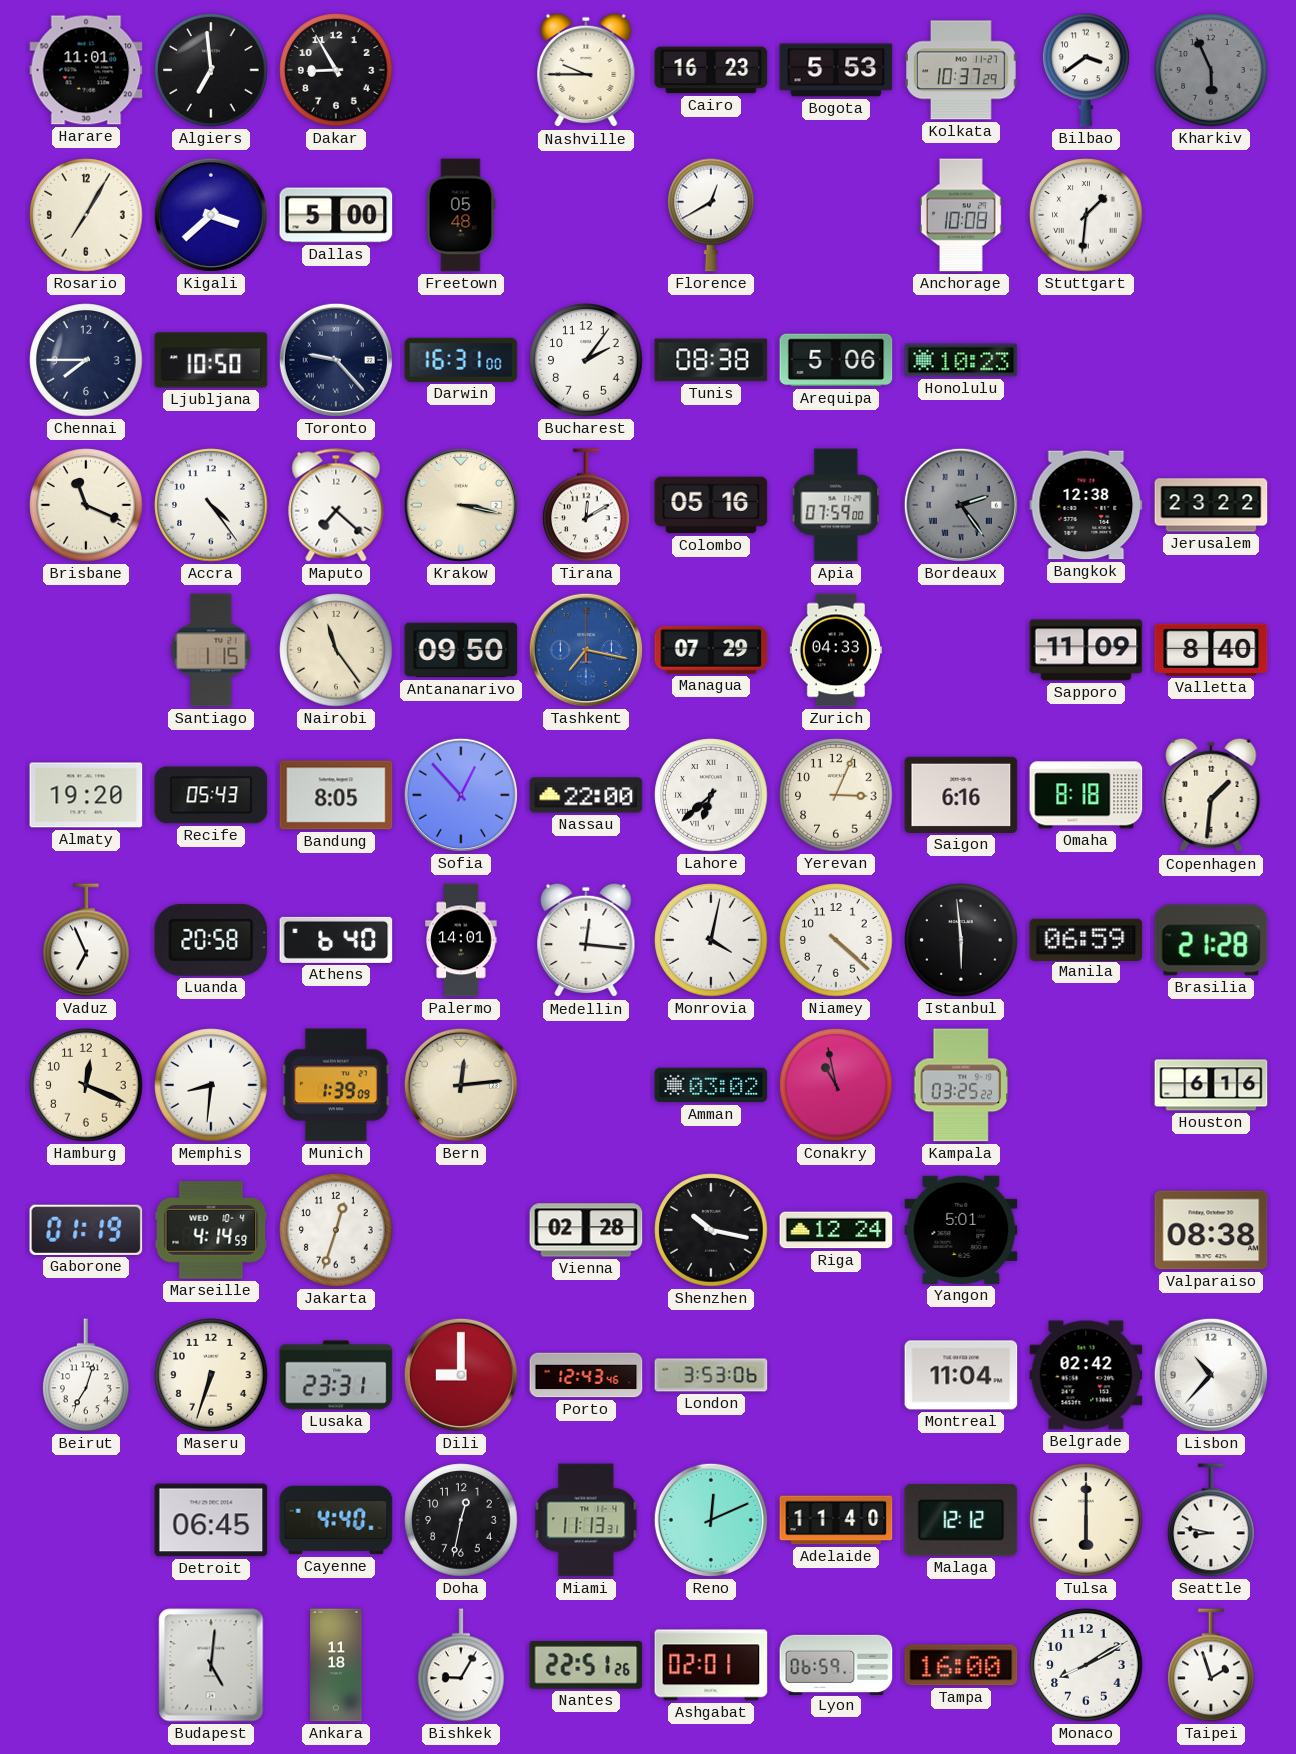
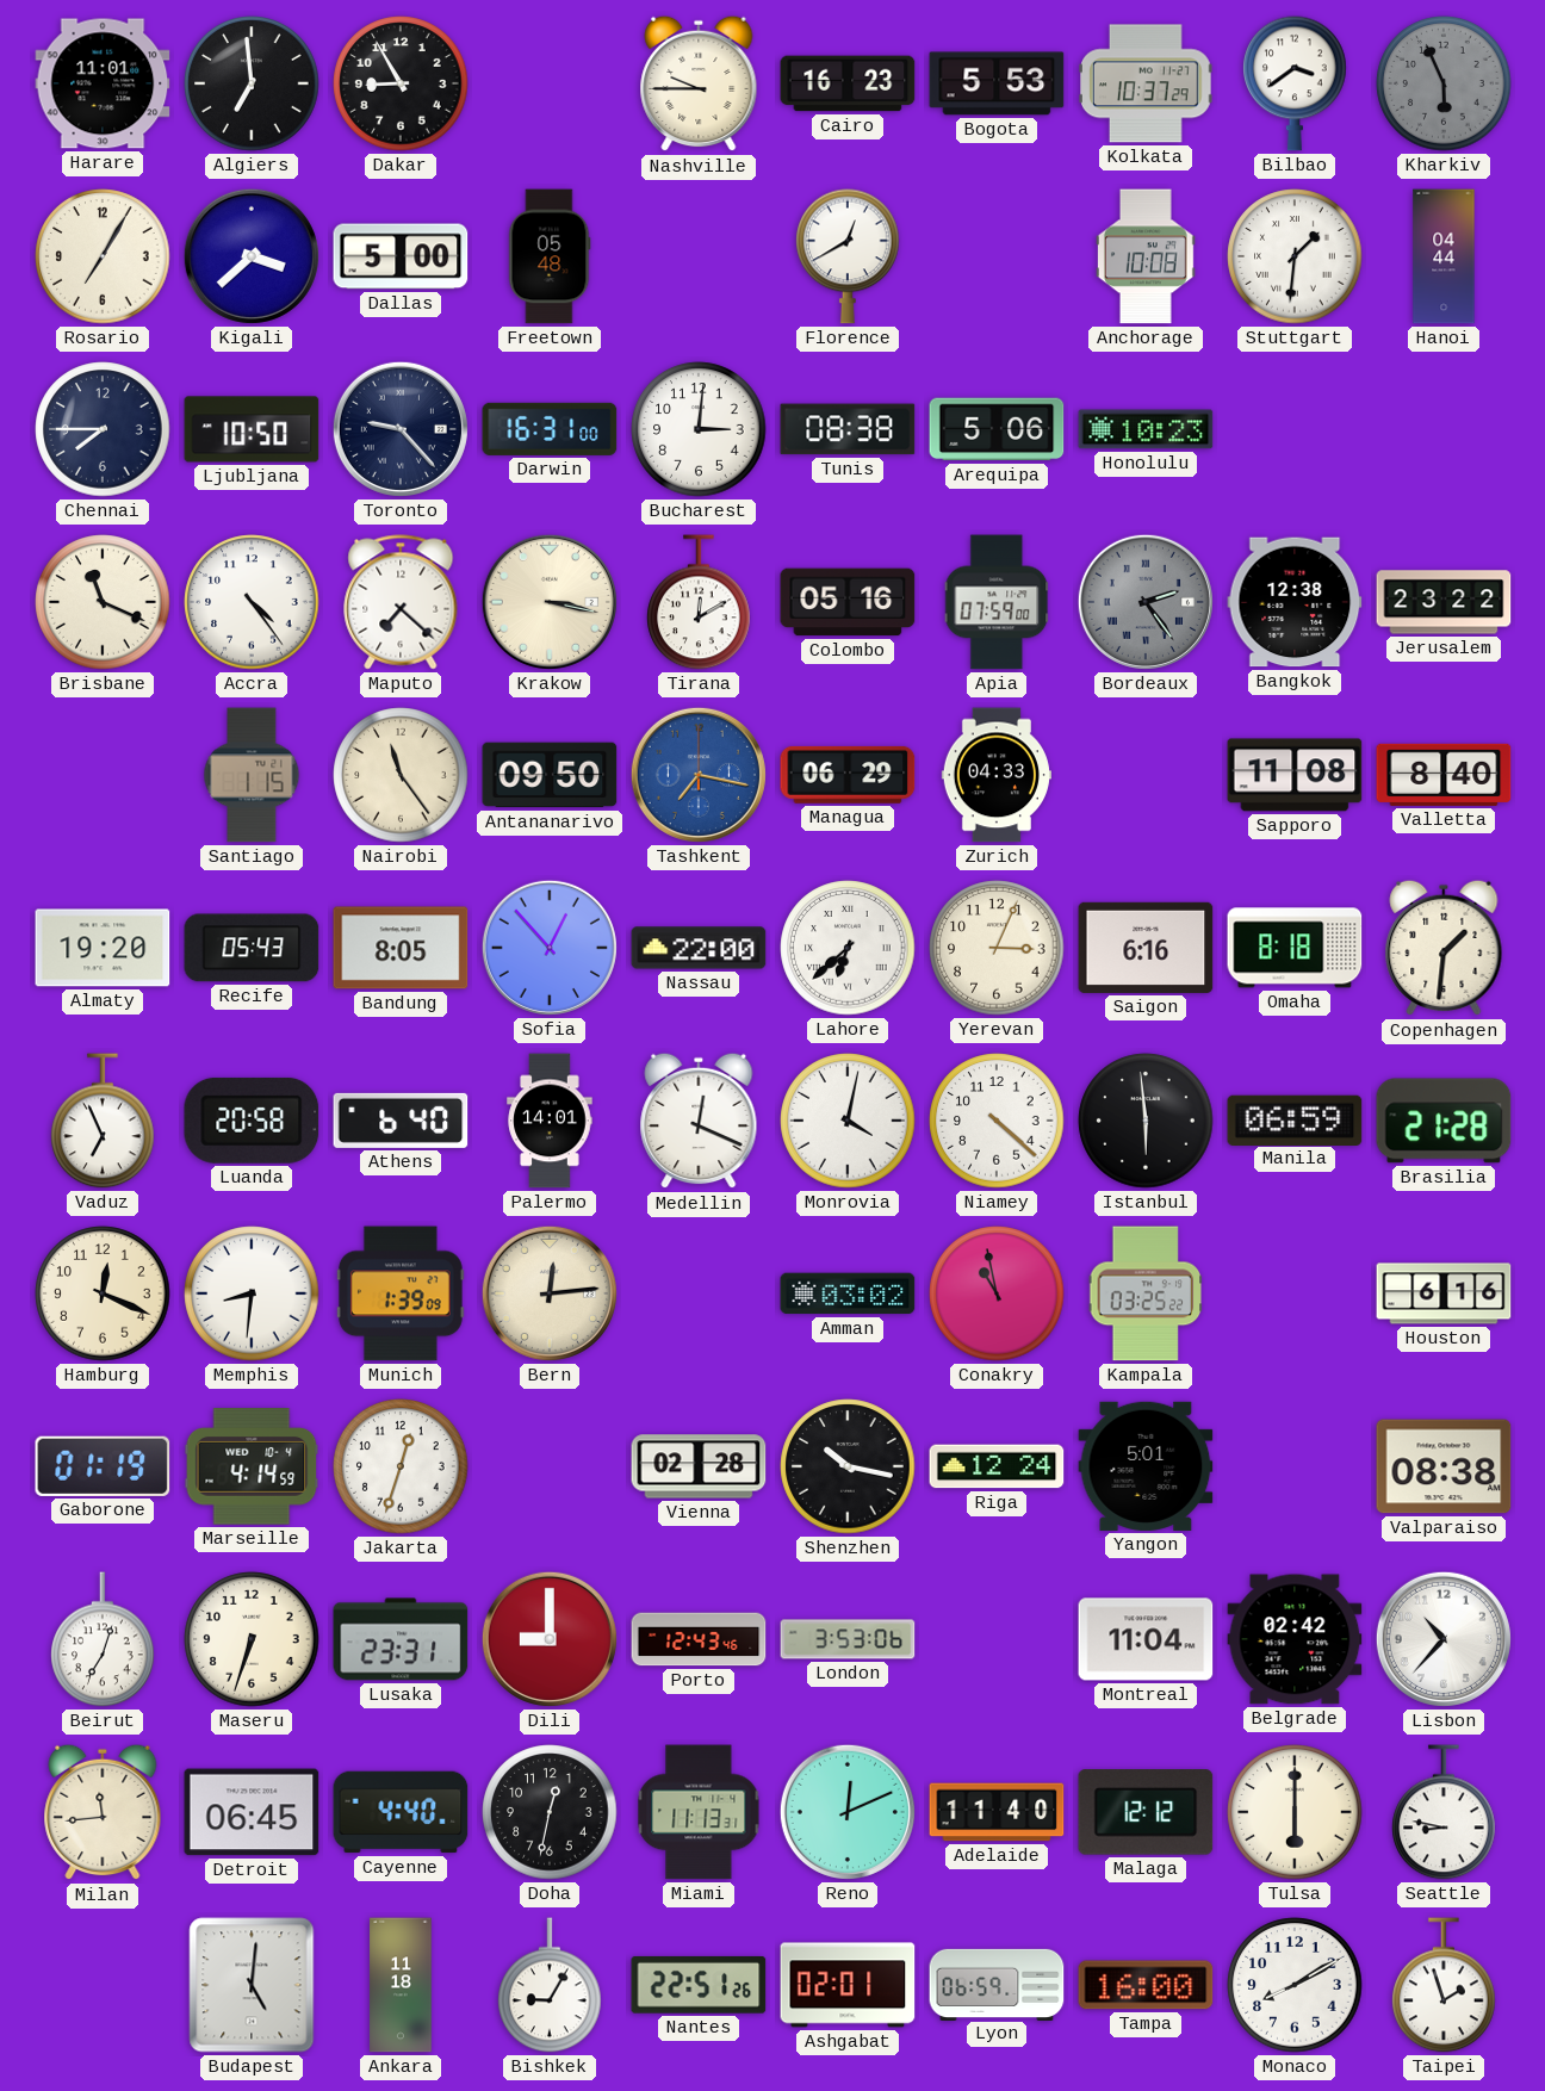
Hanoi: none -> 04:44
Bucharest: 2:06 -> 3:01
Managua: 07:29 -> 06:29
Sapporo: 11:09 -> 11:08
Medellin: 12:16 -> 12:19
Milan: none -> 11:44
